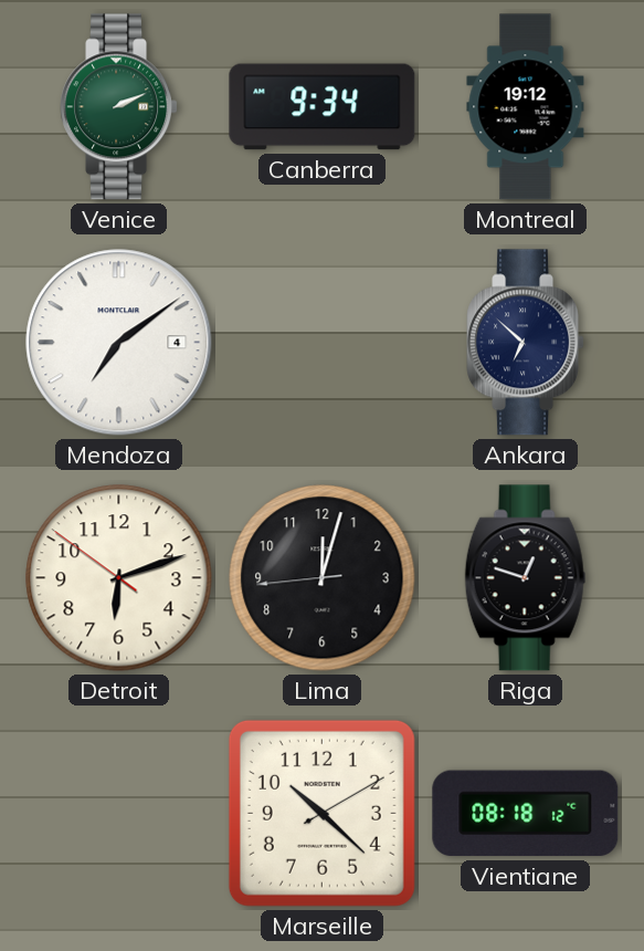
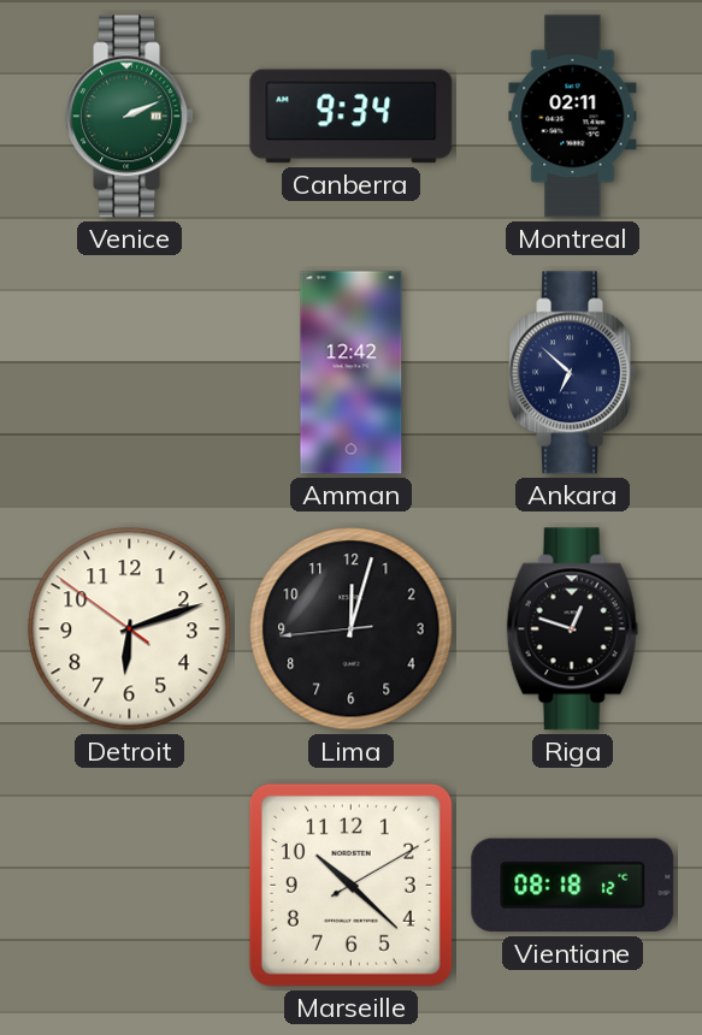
Montreal: 19:12 -> 02:11
Mendoza: 7:09 -> none
Amman: none -> 12:42
